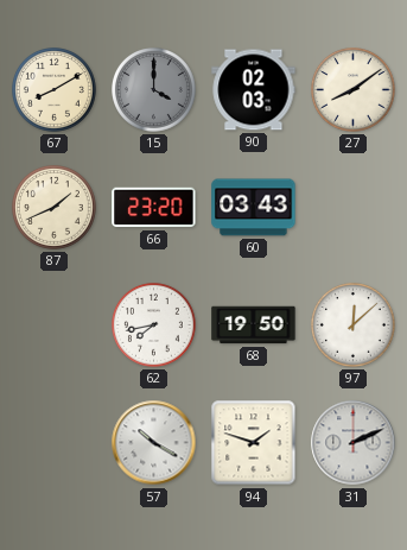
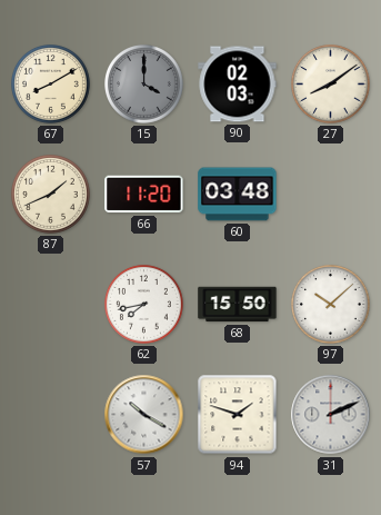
66: 23:20 -> 11:20
60: 03:43 -> 03:48
68: 19:50 -> 15:50
97: 12:08 -> 10:08
